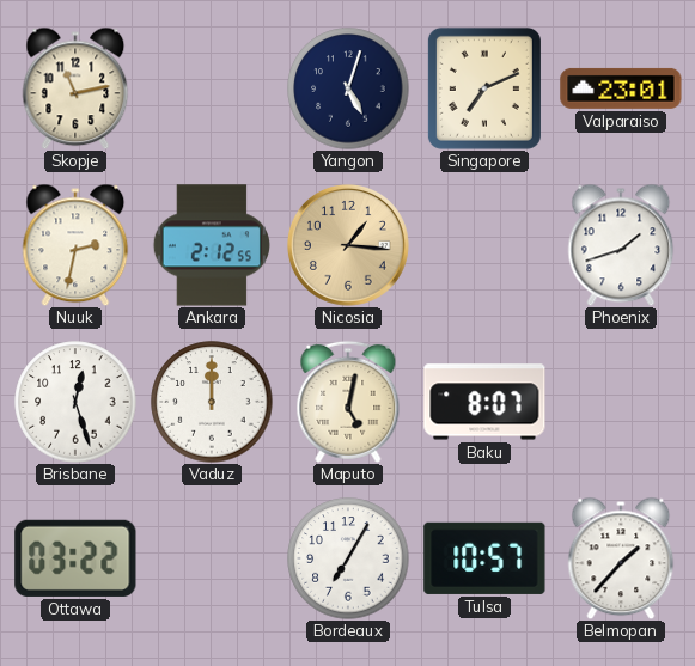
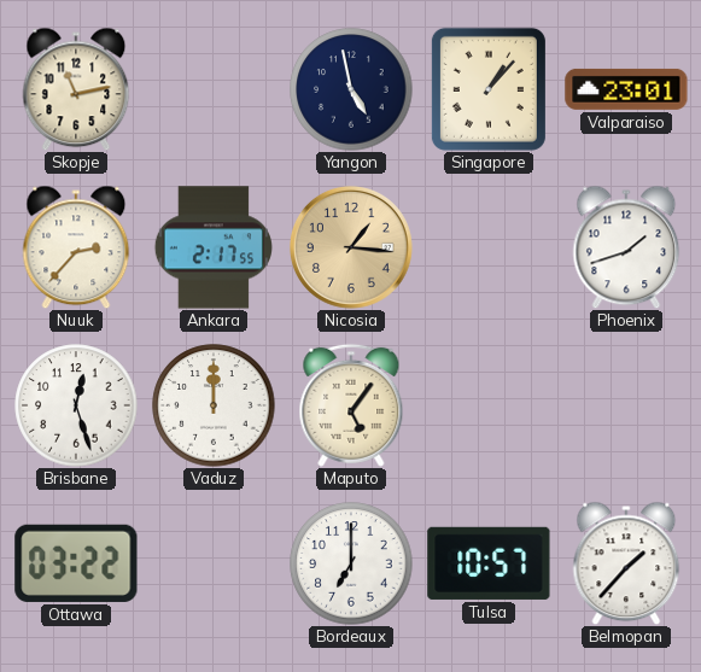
Yangon: 5:03 -> 4:58
Singapore: 7:11 -> 1:07
Nuuk: 2:32 -> 2:37
Ankara: 2:12 -> 2:17
Maputo: 5:02 -> 5:06
Baku: 8:07 -> none
Bordeaux: 7:05 -> 7:00
